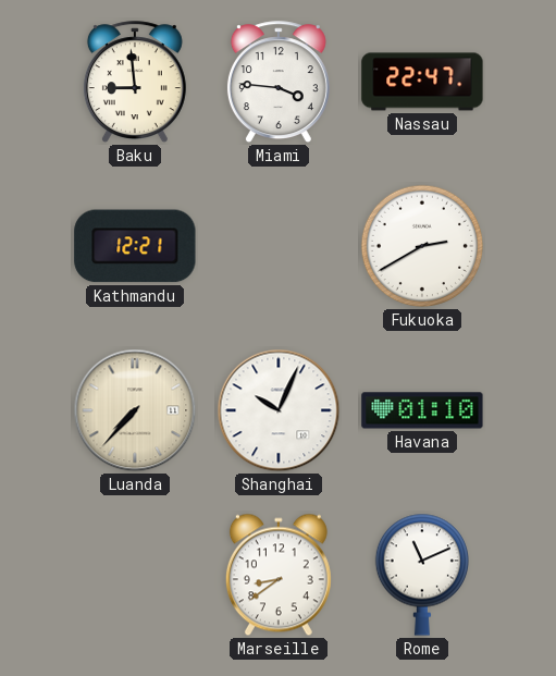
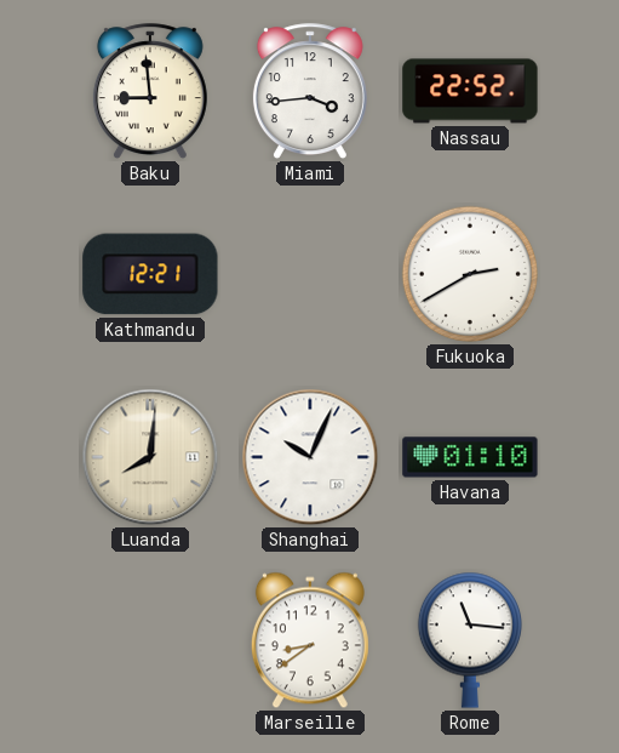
Miami: 3:46 -> 3:44
Nassau: 22:47 -> 22:52
Luanda: 7:37 -> 8:01
Rome: 11:11 -> 11:16
